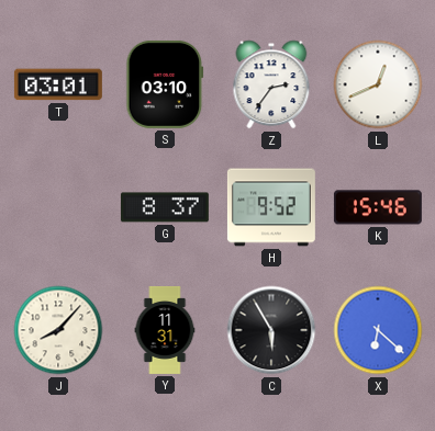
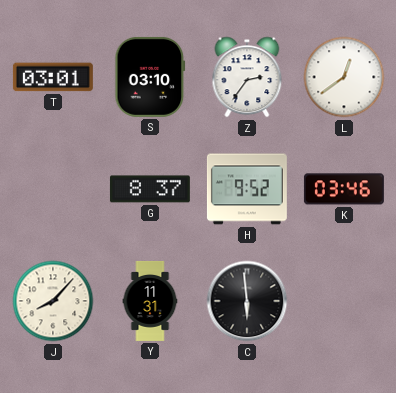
L: 12:41 -> 12:39
K: 15:46 -> 03:46
C: 5:55 -> 5:59
X: 6:22 -> none
